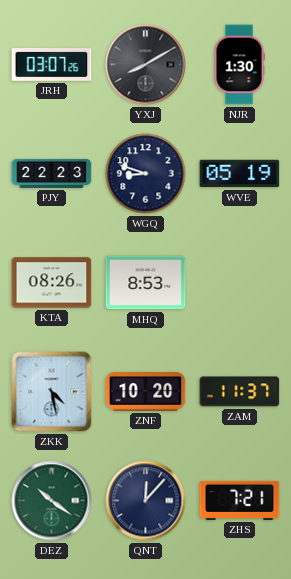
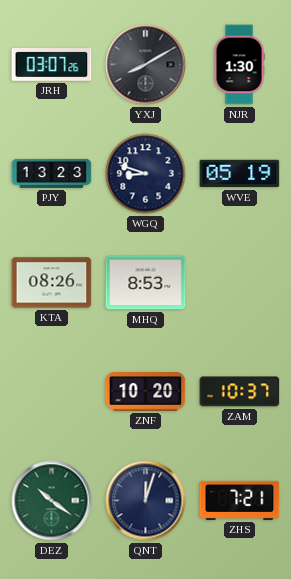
PJY: 22:23 -> 13:23
ZKK: 4:28 -> none
ZAM: 11:37 -> 10:37
QNT: 12:07 -> 12:03
